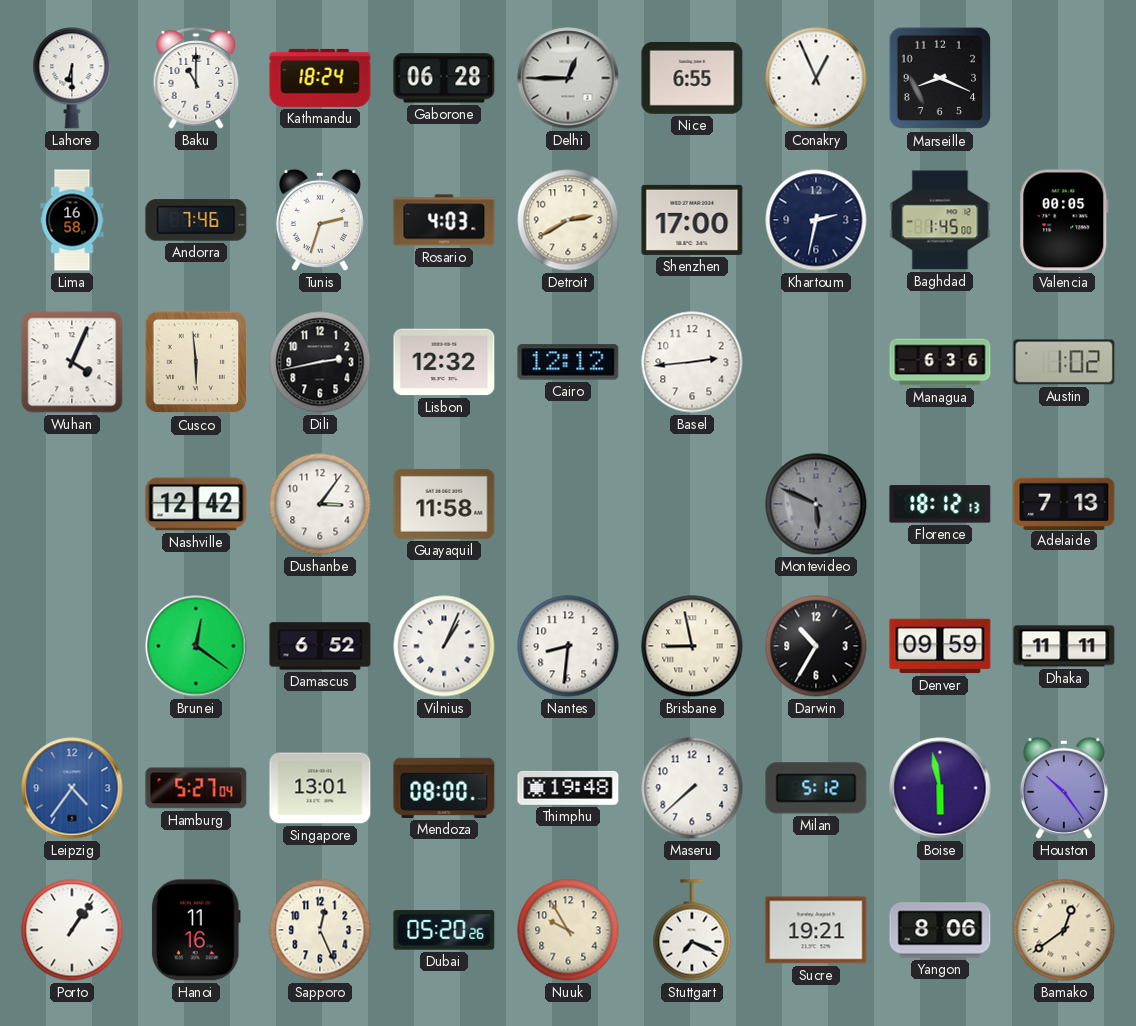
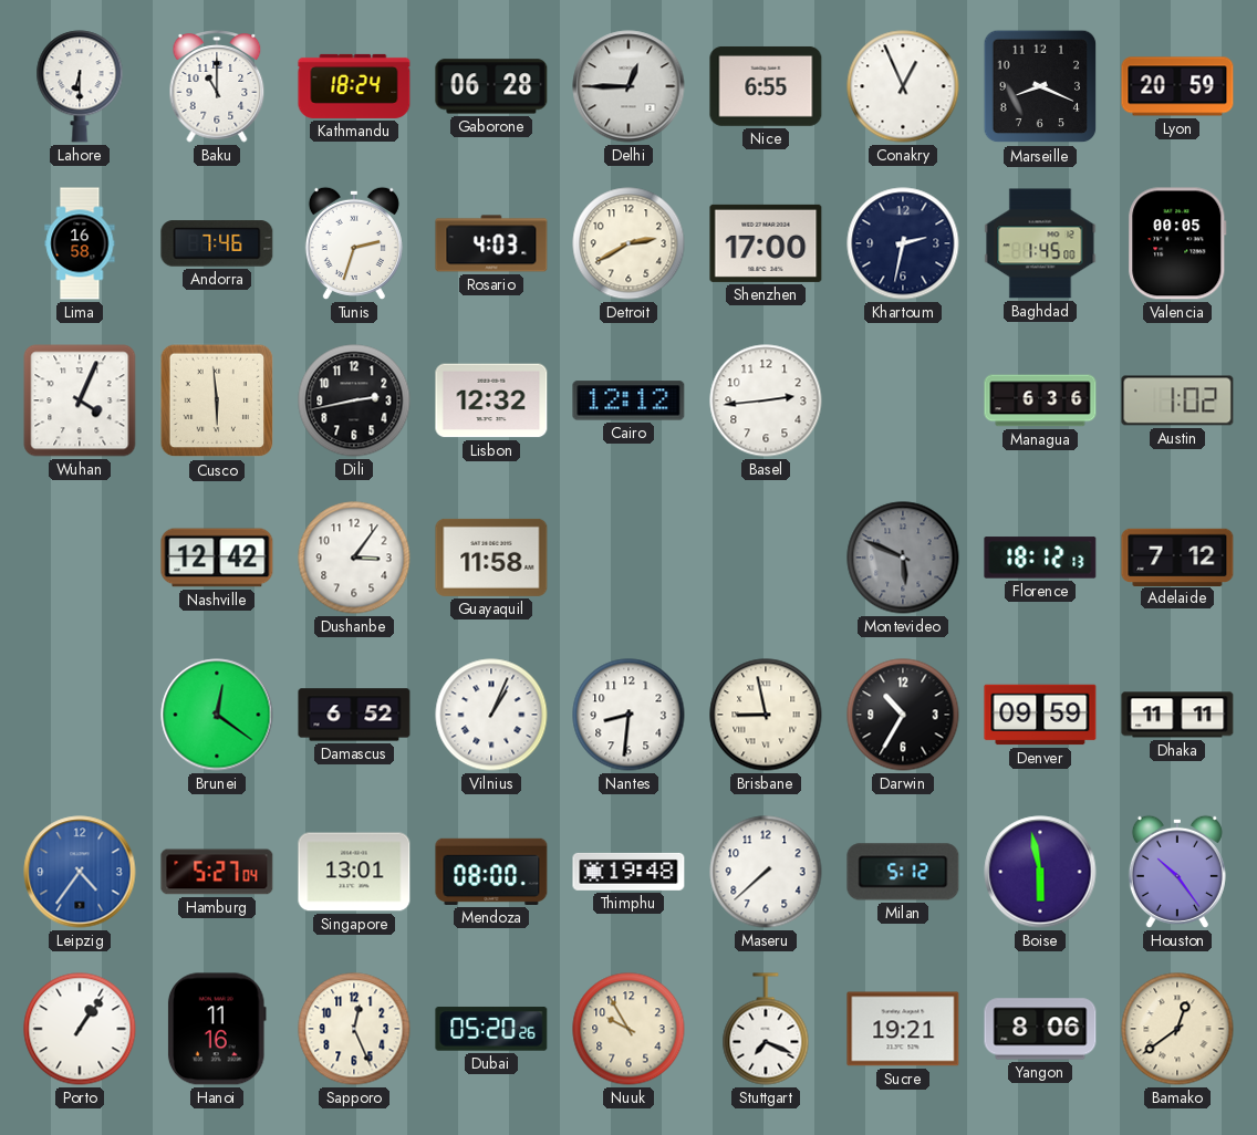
Lyon: none -> 20:59
Adelaide: 7:13 -> 7:12
